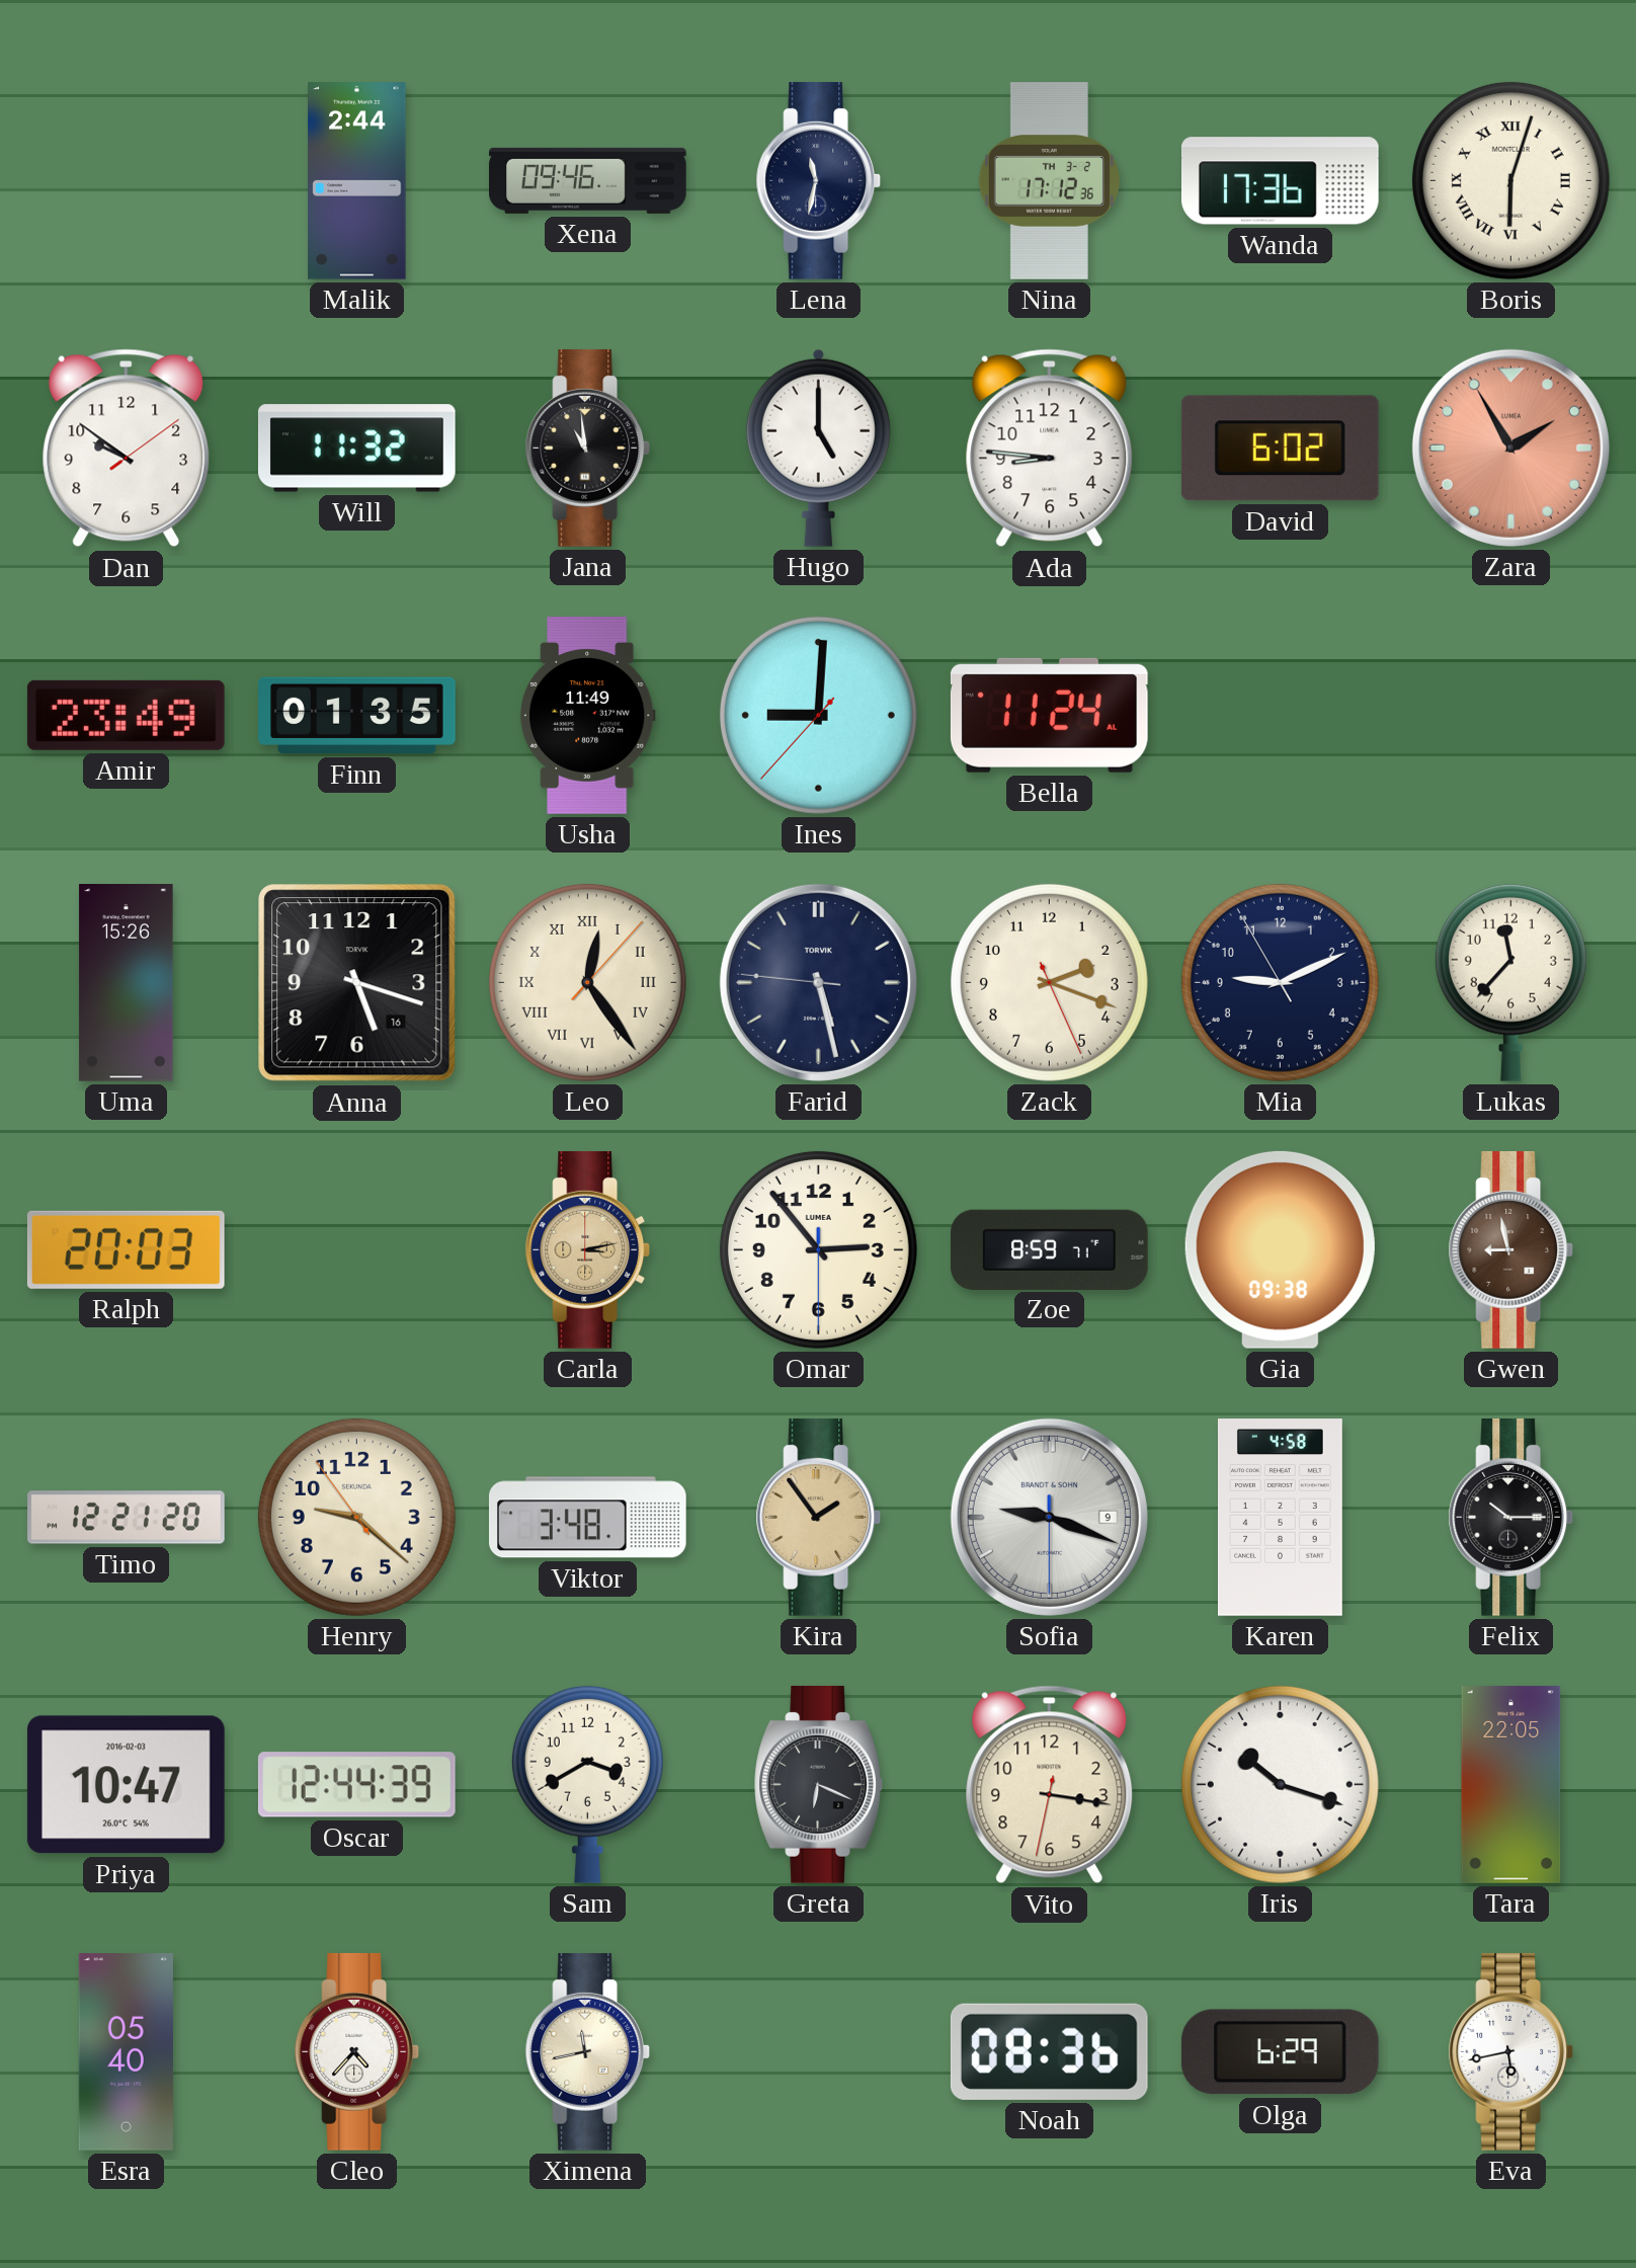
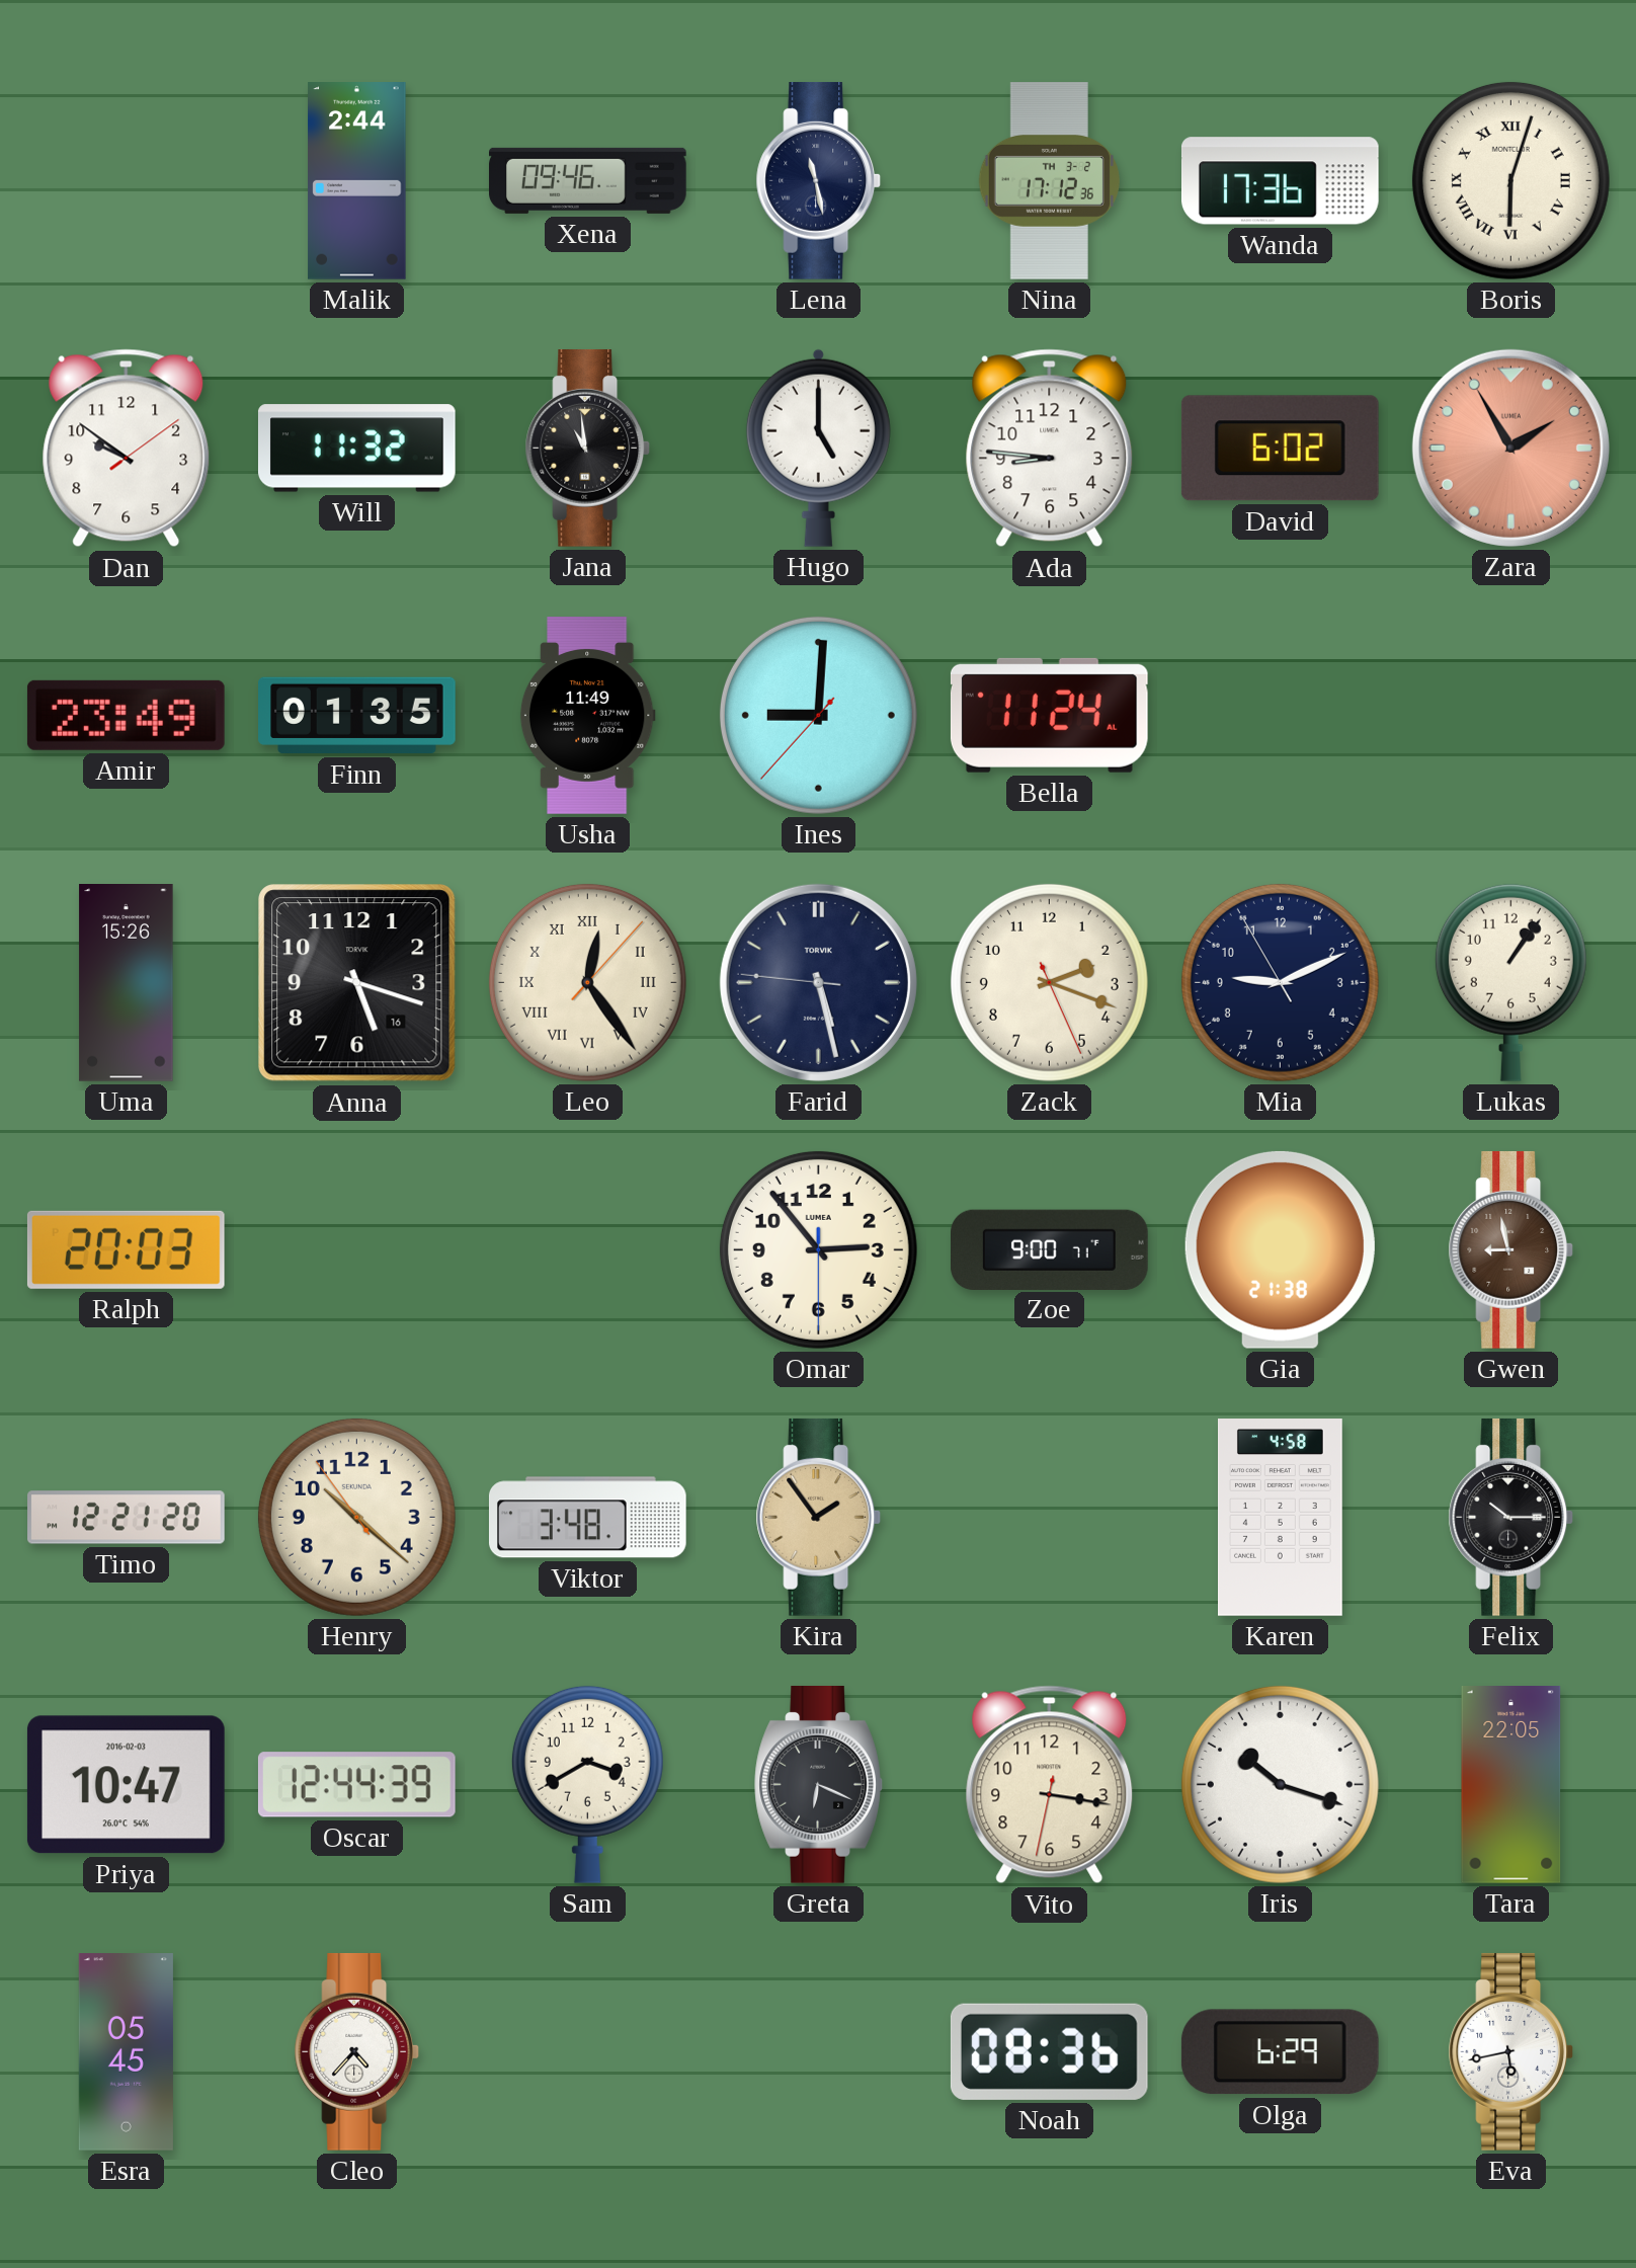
Lena: 11:32 -> 11:28
Lukas: 11:37 -> 1:06
Carla: 3:13 -> none
Zoe: 8:59 -> 9:00
Gia: 09:38 -> 21:38
Henry: 9:21 -> 10:21
Sofia: 9:18 -> none
Esra: 05:40 -> 05:45
Ximena: 11:43 -> none
